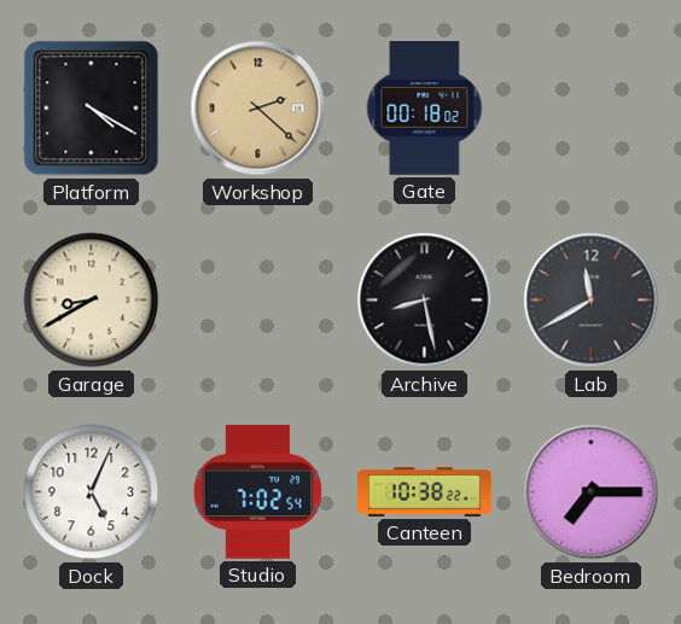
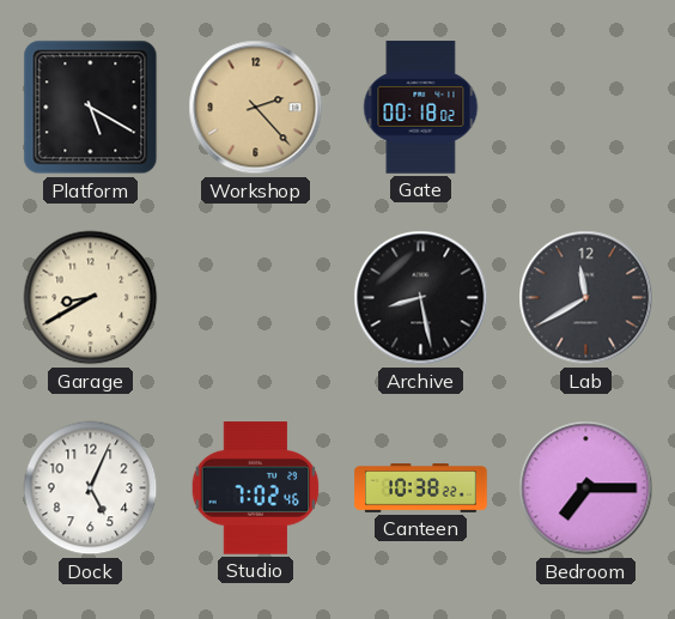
Platform: 4:20 -> 5:20
Workshop: 2:22 -> 2:23
Studio: 7:02:54 -> 7:02:46
